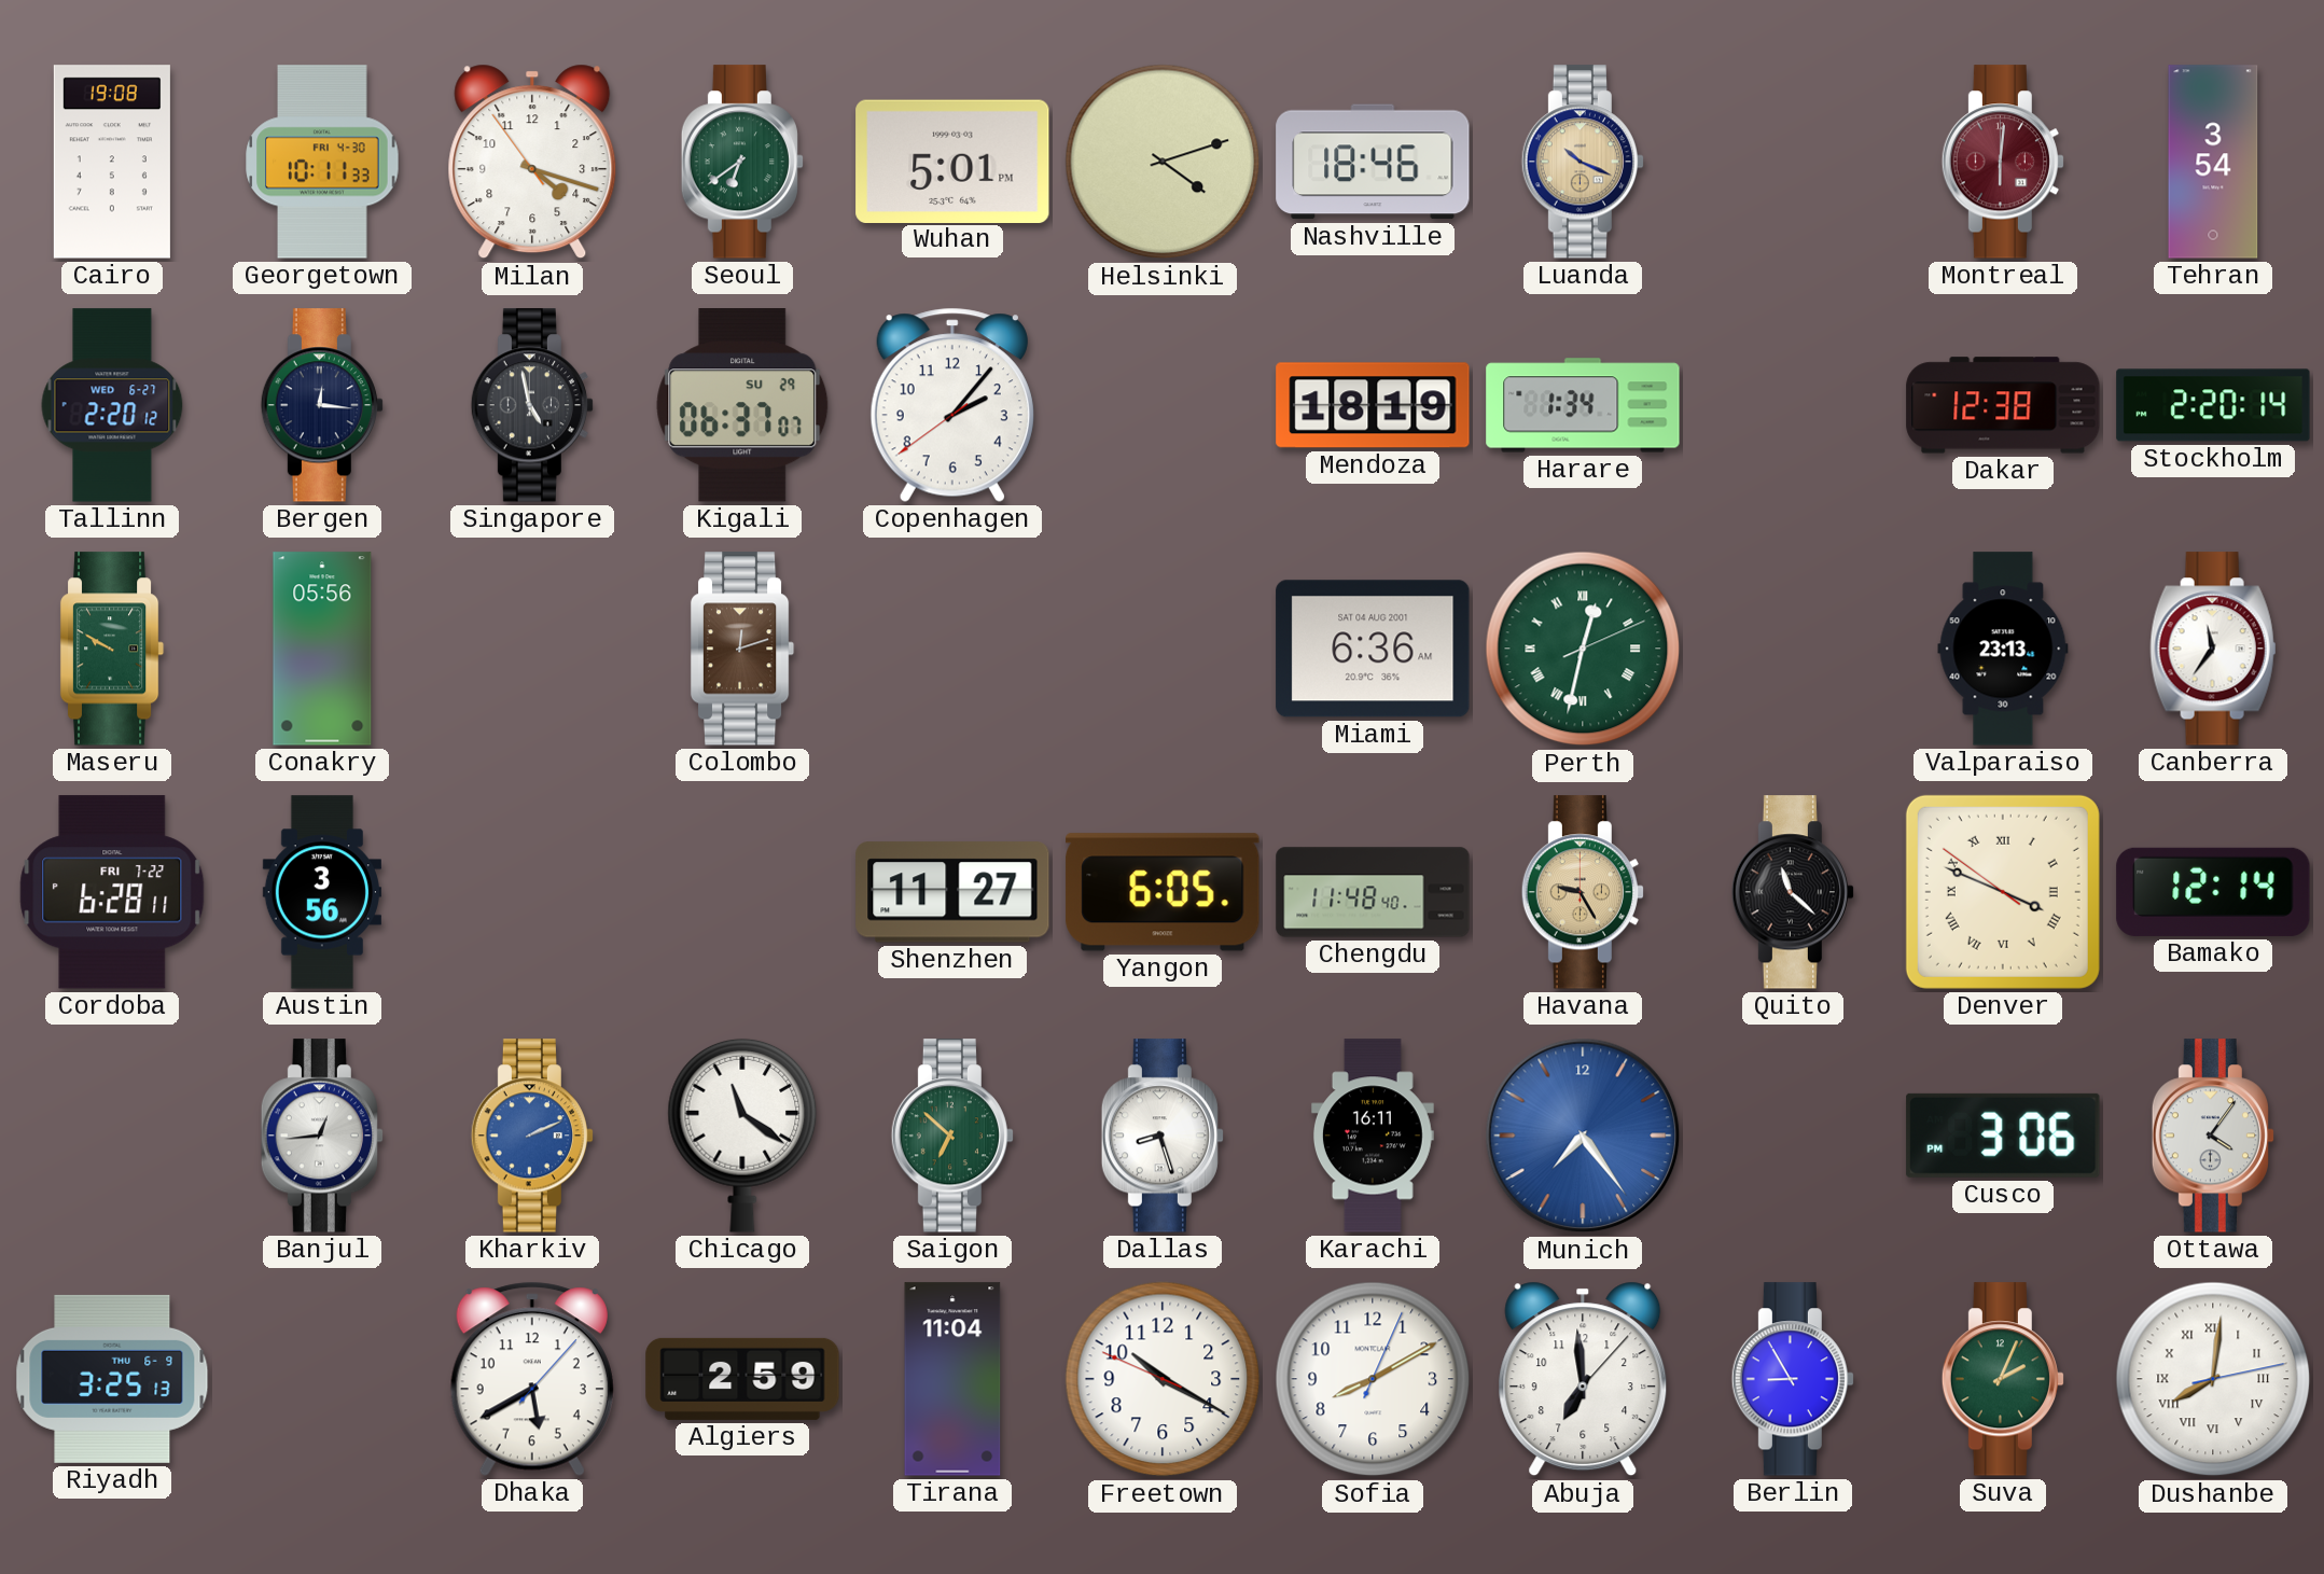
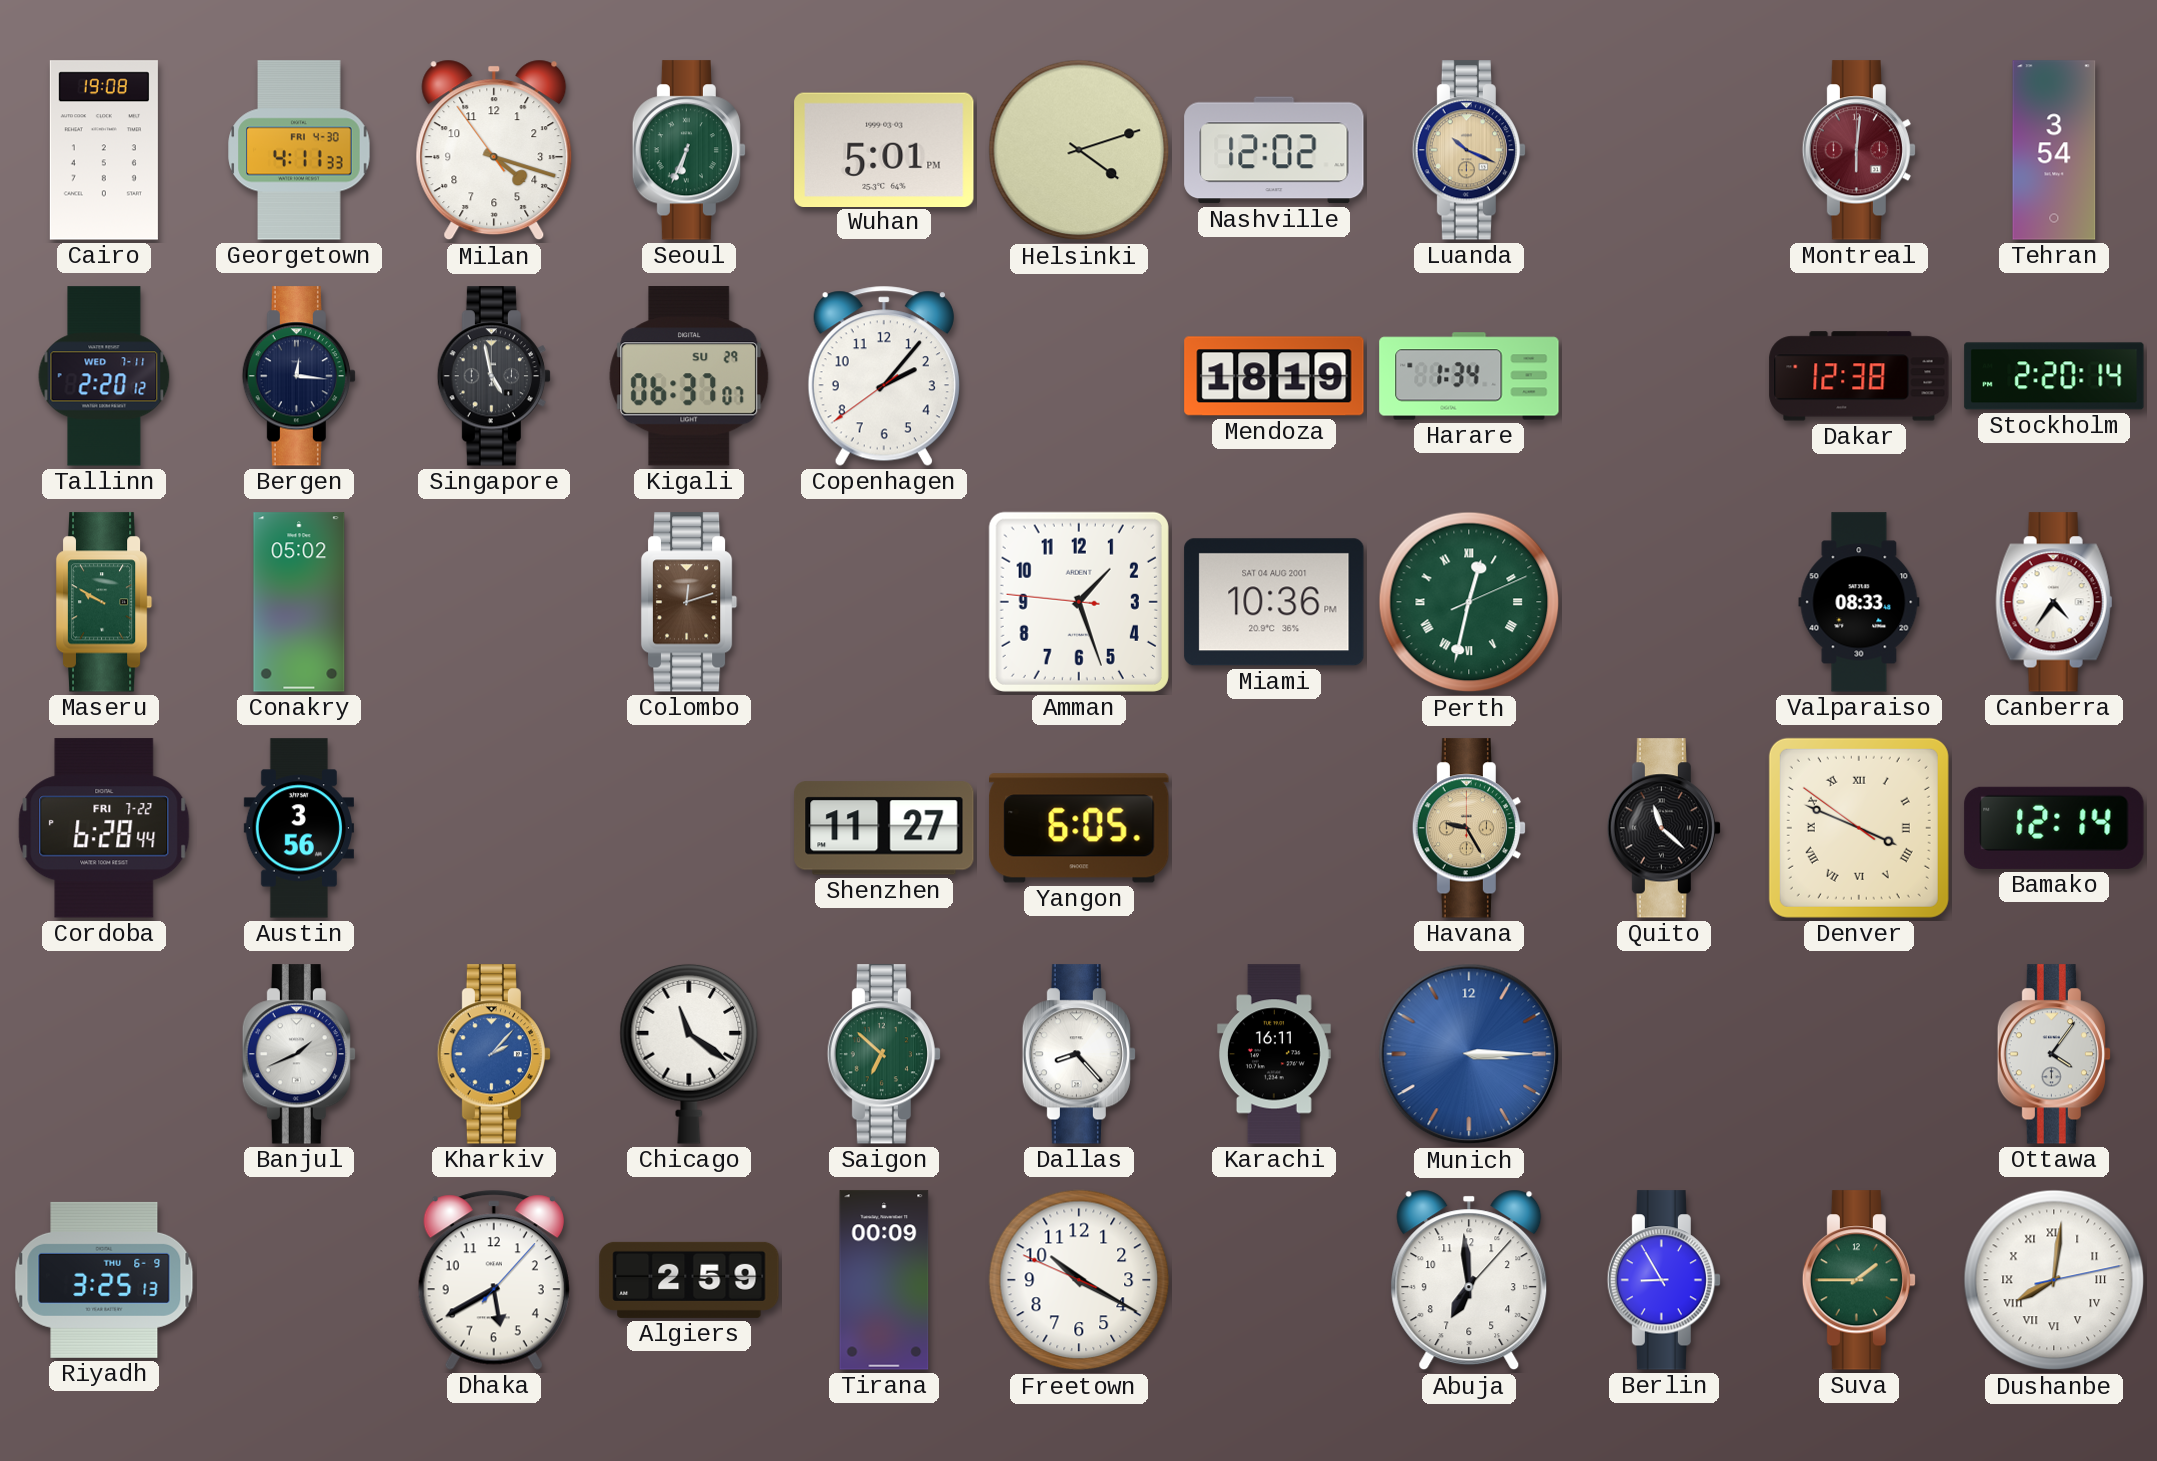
Georgetown: 10:11 -> 4:11
Seoul: 6:39 -> 6:34
Nashville: 18:46 -> 12:02
Tallinn date: WED 6-27 -> WED 7-11
Conakry: 05:56 -> 05:02
Amman: none -> 1:26
Miami: 6:36 -> 10:36
Valparaiso: 23:13 -> 08:33
Canberra: 11:36 -> 4:36
Cordoba: 6:28:11 -> 6:28:44
Chengdu: 11:48 -> none
Banjul: 12:44 -> 1:41
Kharkiv: 2:11 -> 2:07
Dallas: 8:27 -> 8:23
Munich: 7:24 -> 3:15
Cusco: 3:06 -> none
Tirana: 11:04 -> 00:09
Sofia: 8:10 -> none
Suva: 2:04 -> 1:45
